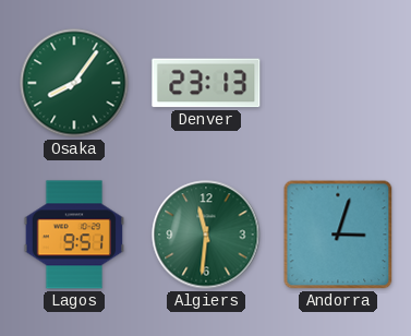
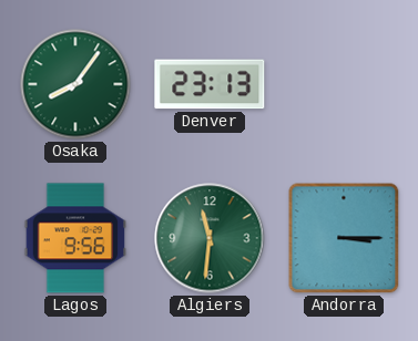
Lagos: 9:51 -> 9:56
Andorra: 3:03 -> 3:15
